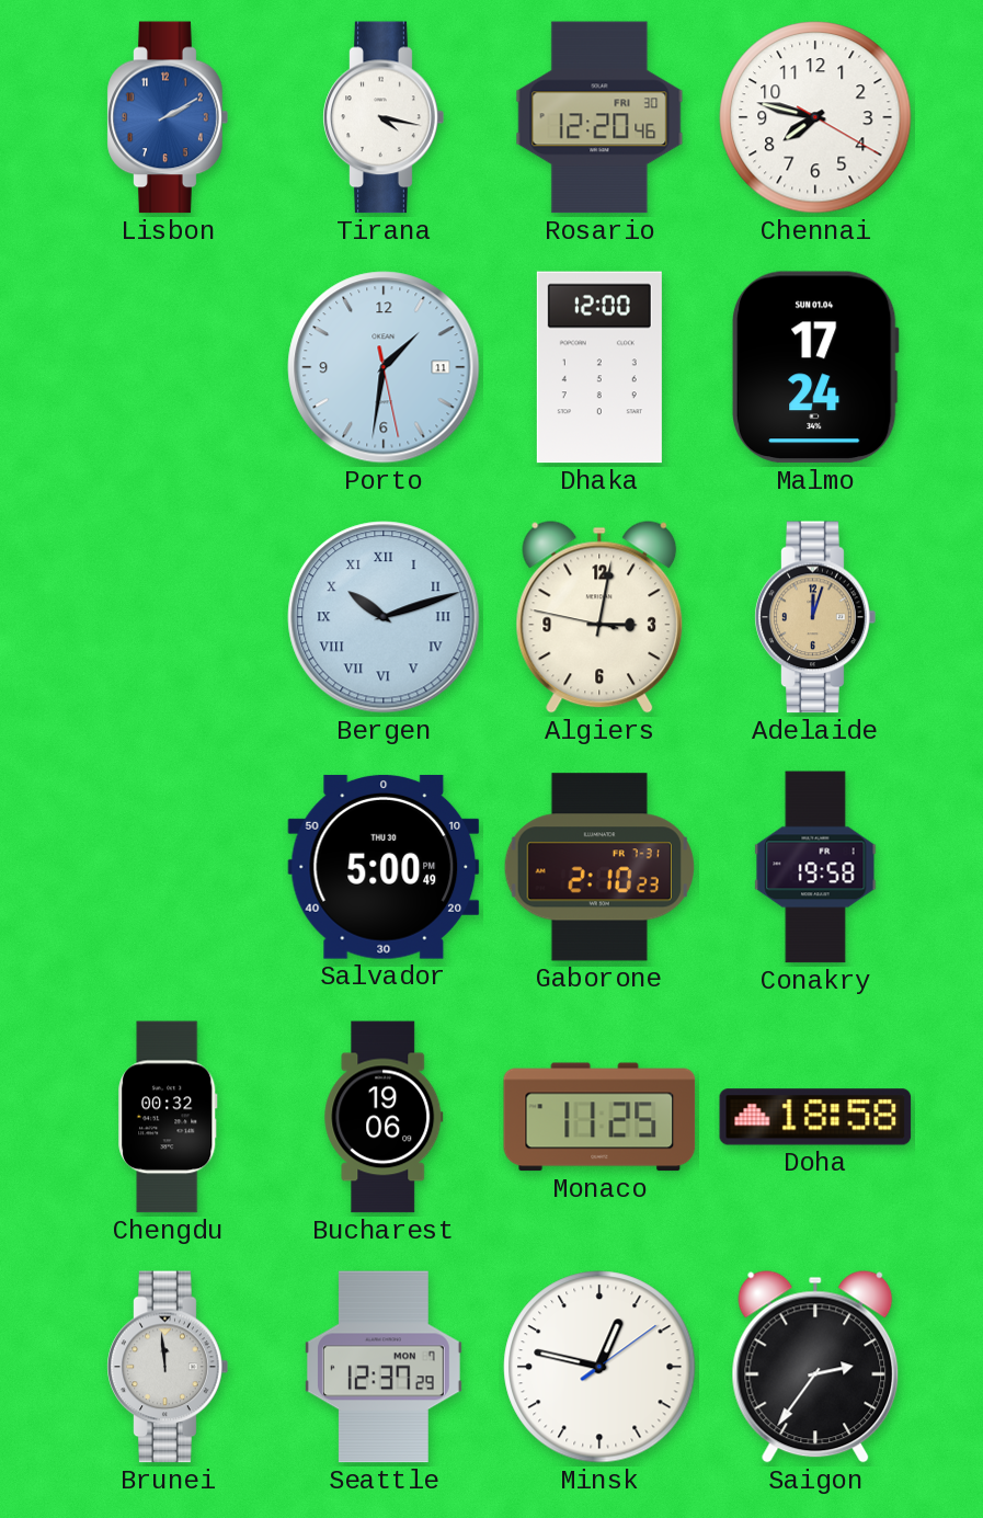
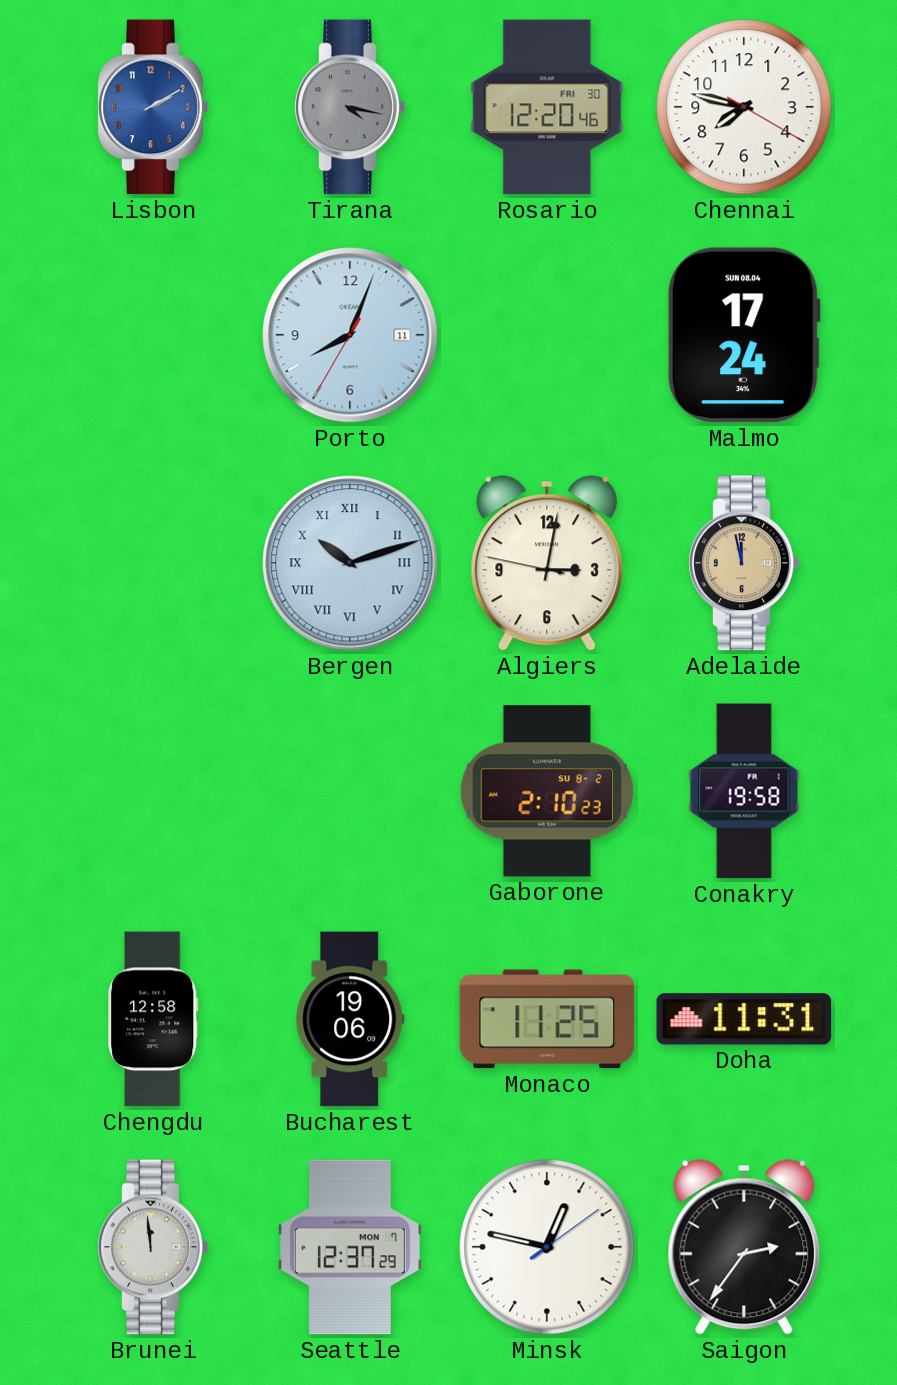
Tirana dial: white -> grey
Porto: 1:31 -> 8:03
Dhaka: 12:00 -> none
Malmo date: SUN 01.04 -> SUN 08.04
Adelaide: 12:03 -> 11:58
Salvador: 5:00 -> none
Gaborone date: FR 7-31 -> SU 8-2
Chengdu: 00:32 -> 12:58
Doha: 18:58 -> 11:31
